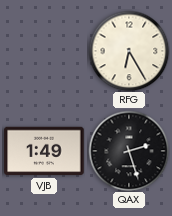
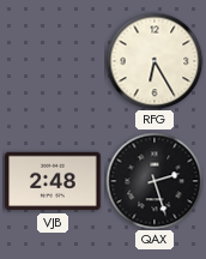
VJB: 1:49 -> 2:48
